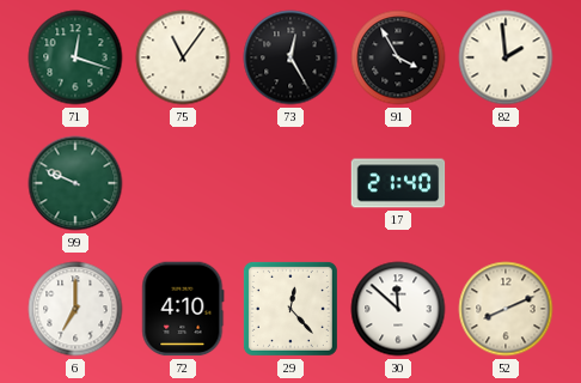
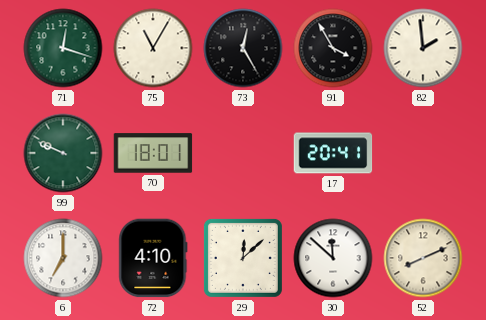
75: 11:06 -> 11:05
70: none -> 18:01
17: 21:40 -> 20:41
29: 12:23 -> 12:08
